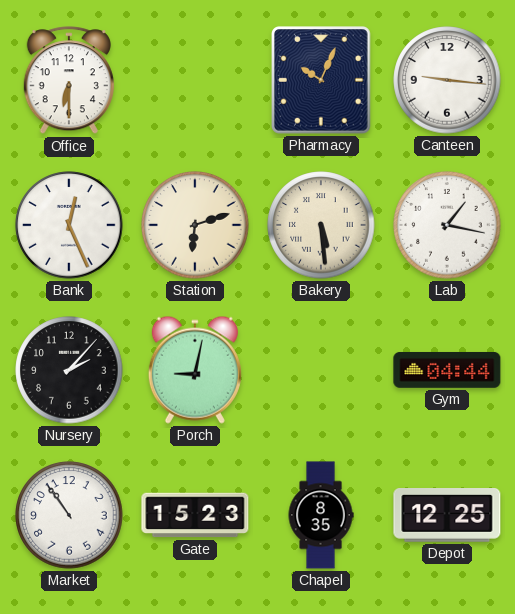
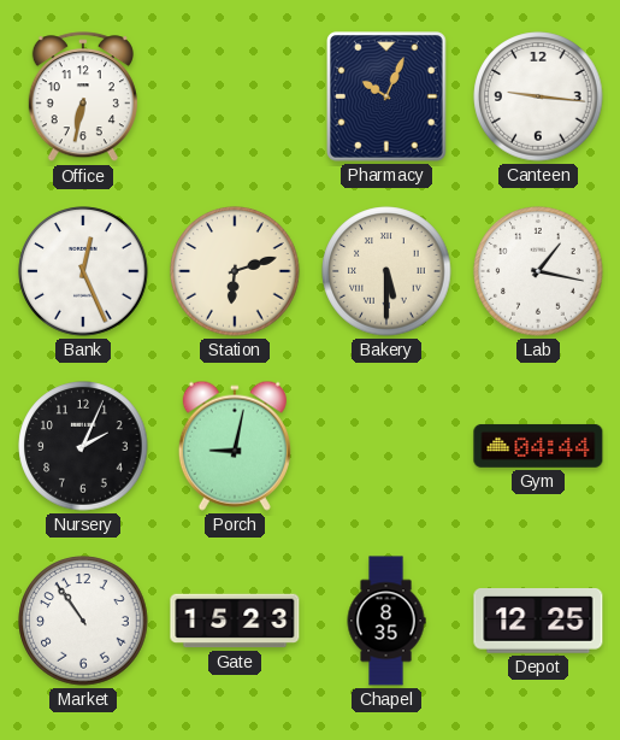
Office: 6:30 -> 6:32
Bakery: 5:29 -> 5:30
Nursery: 2:07 -> 2:04
